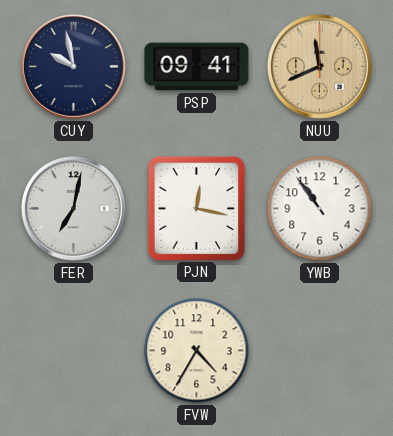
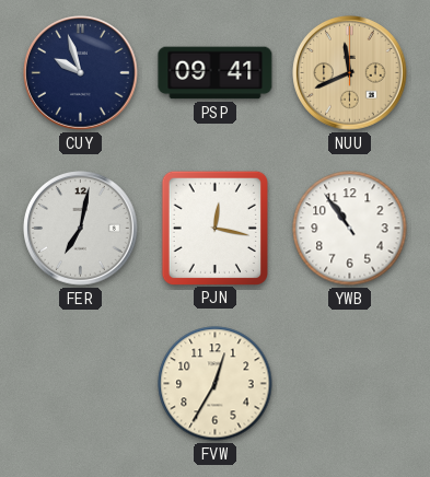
CUY: 9:58 -> 9:57
FVW: 4:35 -> 12:35
